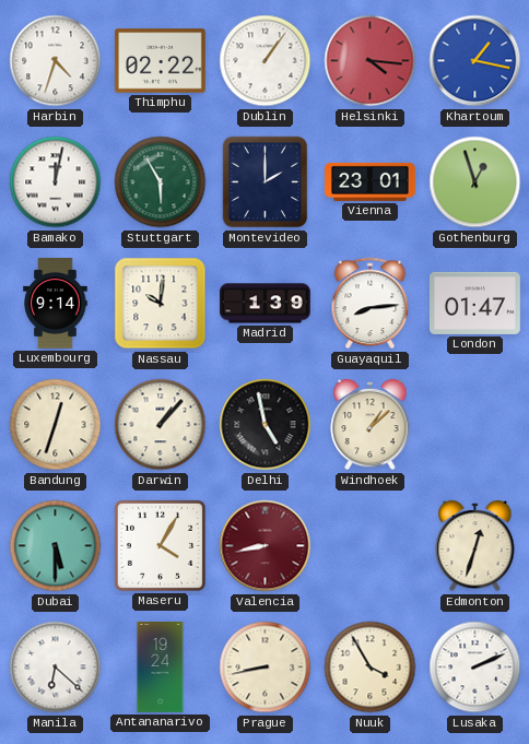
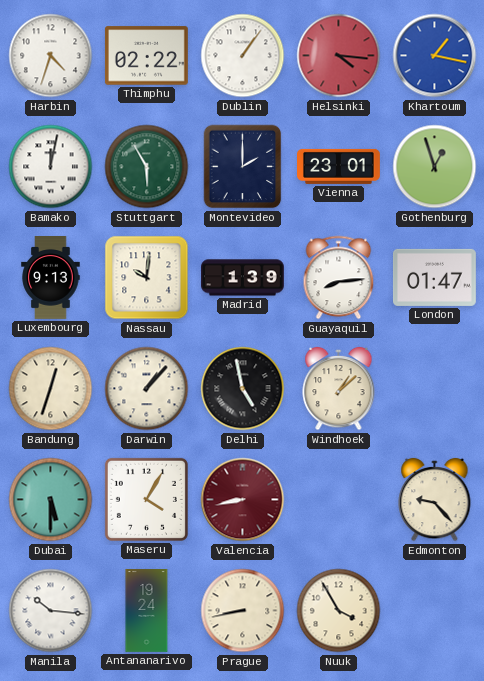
Luxembourg: 9:14 -> 9:13
Edmonton: 12:33 -> 9:23
Manila: 6:22 -> 10:16
Lusaka: 2:11 -> none
